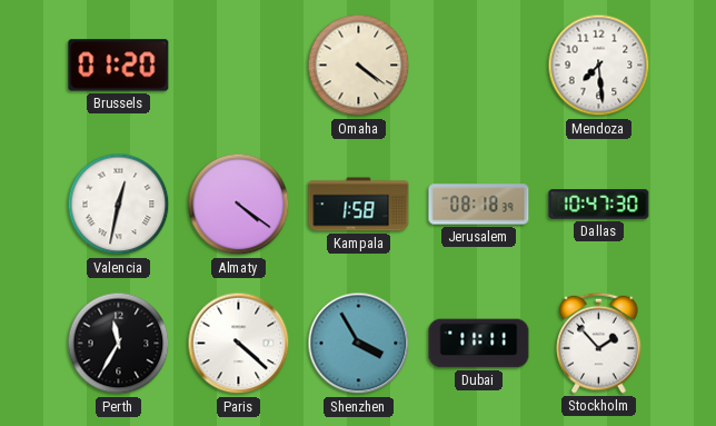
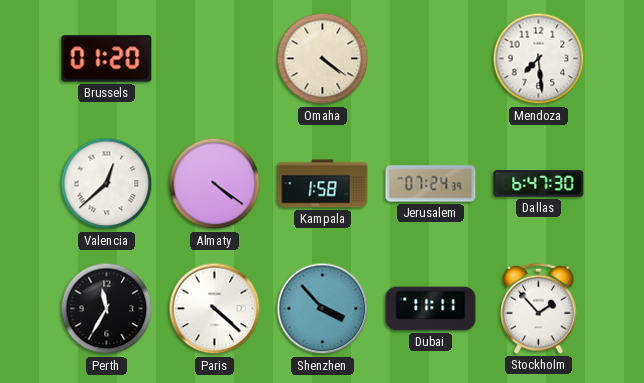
Valencia: 12:32 -> 12:38
Jerusalem: 08:18 -> 07:24
Dallas: 10:47 -> 6:47
Shenzhen: 3:55 -> 3:53
